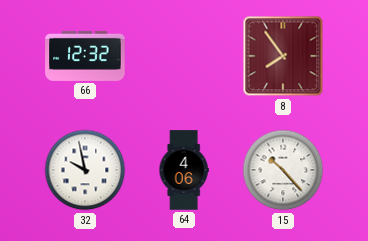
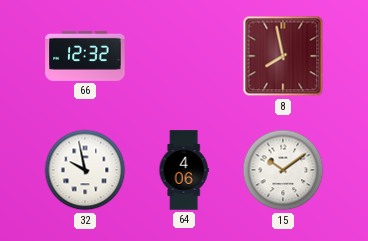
8: 7:54 -> 7:58
15: 10:23 -> 10:09
